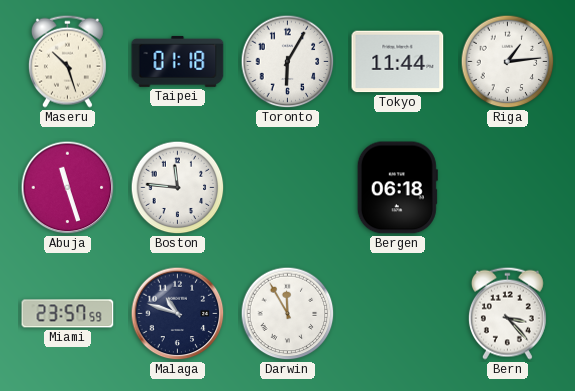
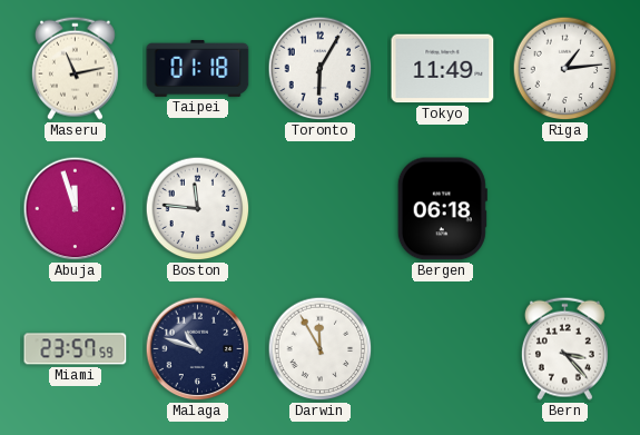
Maseru: 10:27 -> 11:13
Tokyo: 11:44 -> 11:49
Abuja: 11:27 -> 11:57
